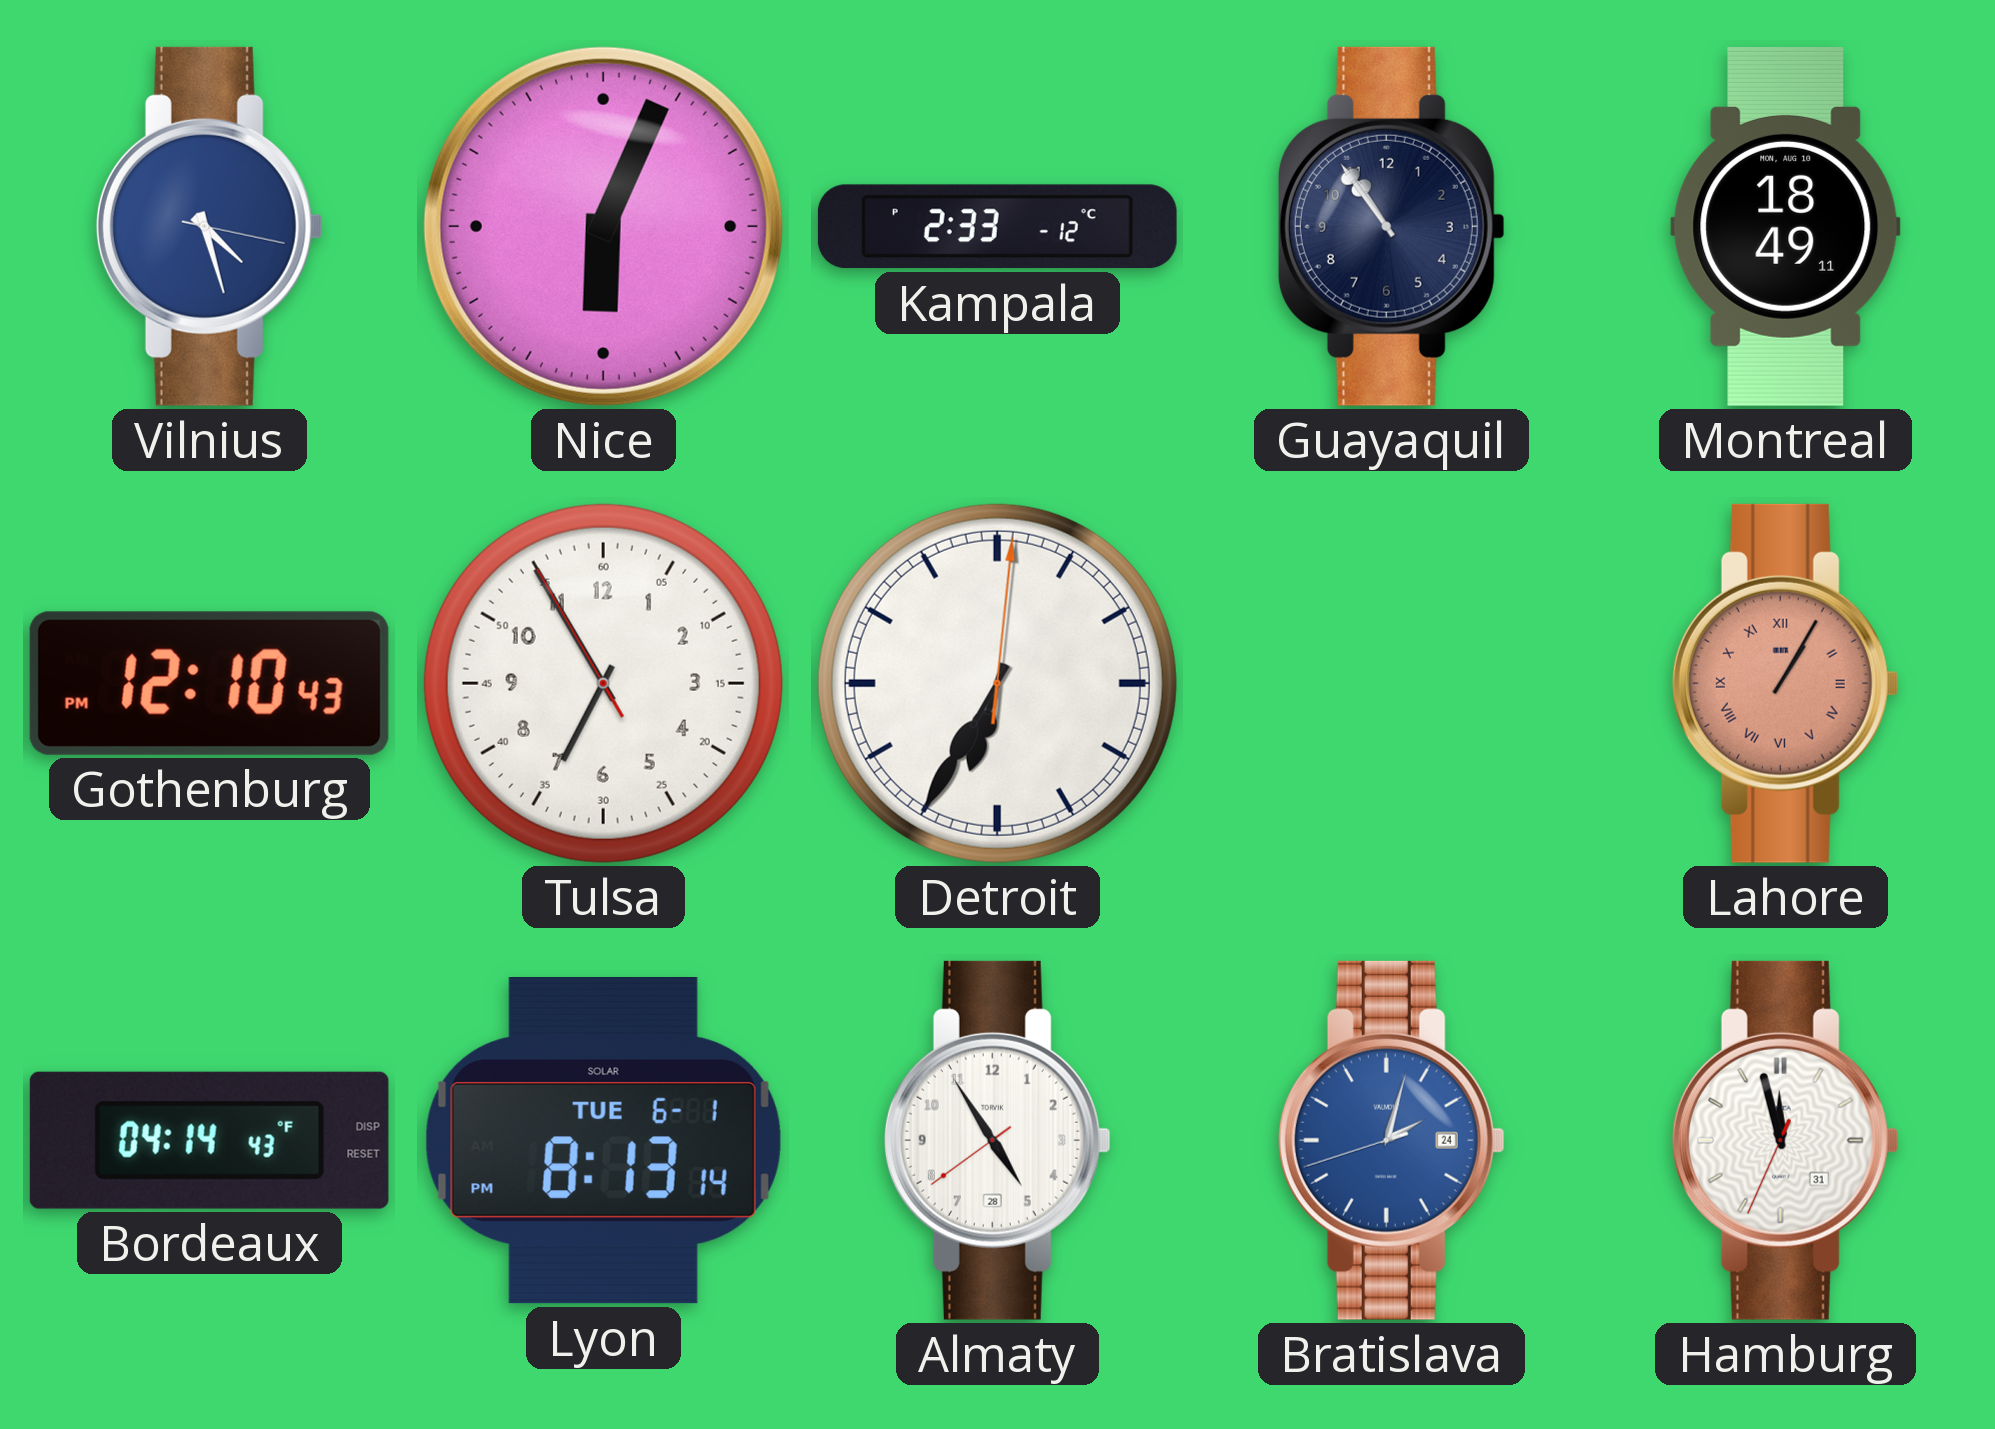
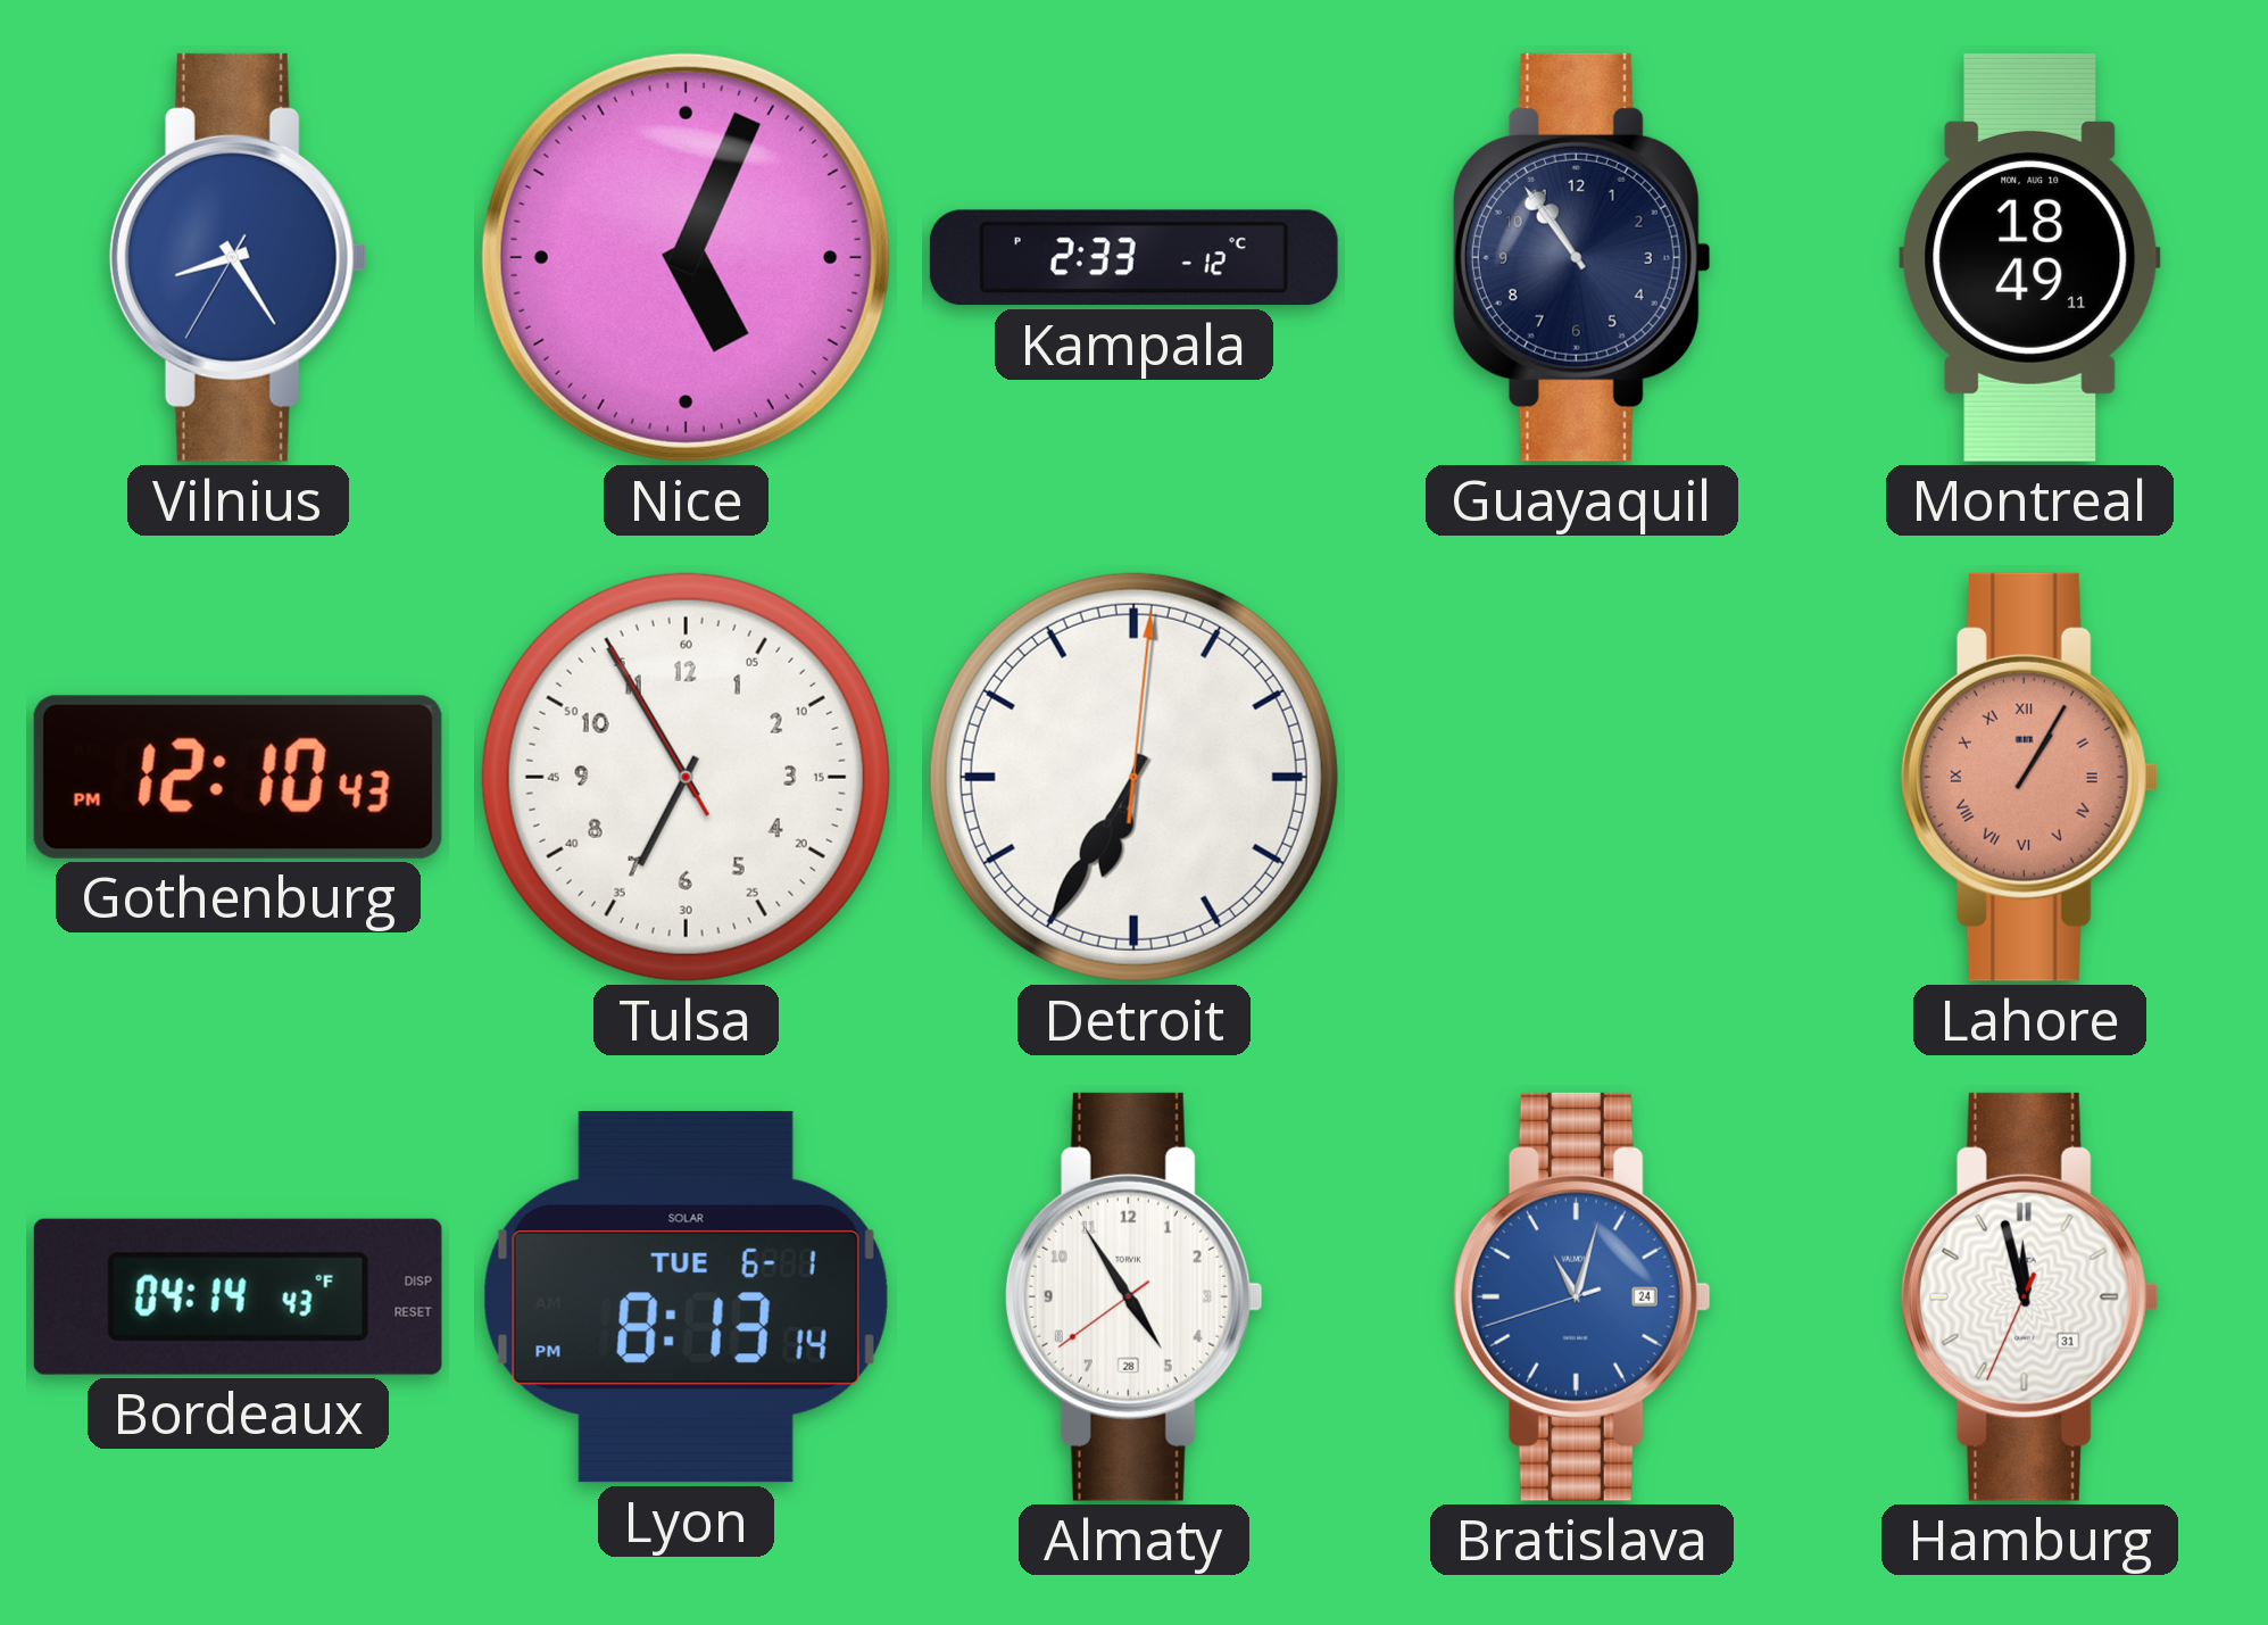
Vilnius: 4:27 -> 8:24
Nice: 6:04 -> 5:04
Bratislava: 2:02 -> 11:02
